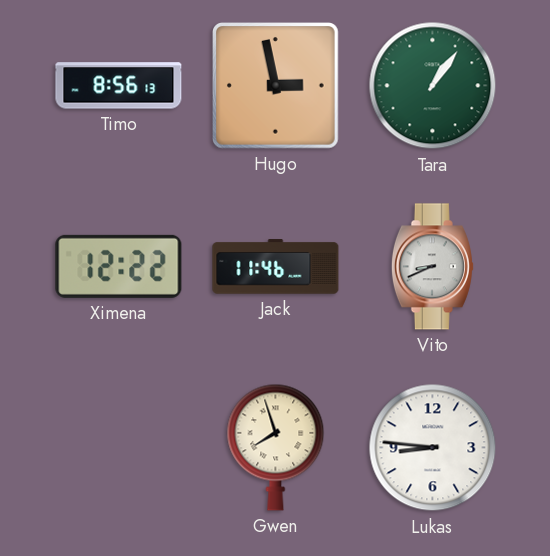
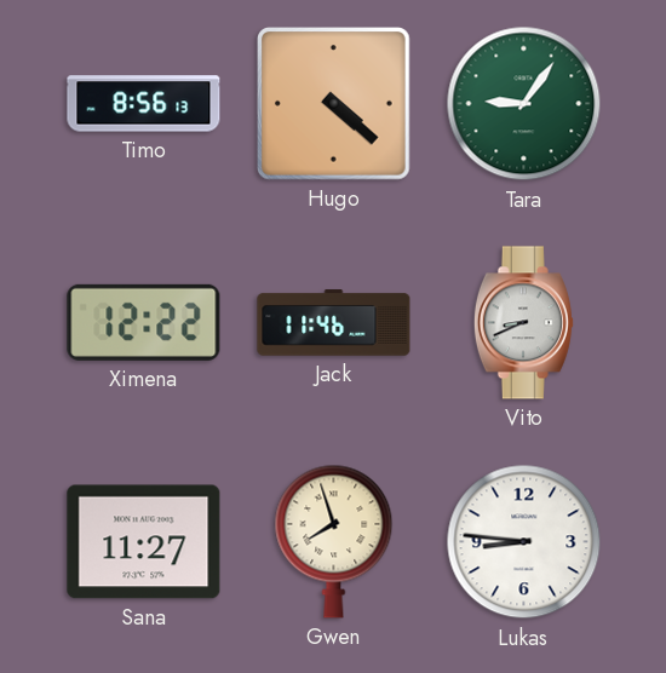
Hugo: 2:58 -> 4:22
Tara: 1:06 -> 9:06
Sana: none -> 11:27
